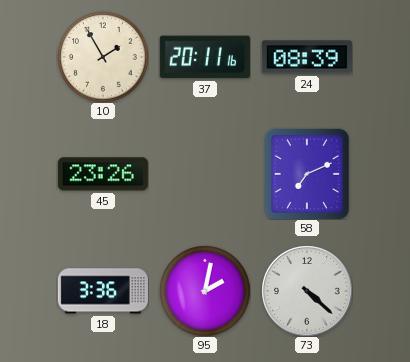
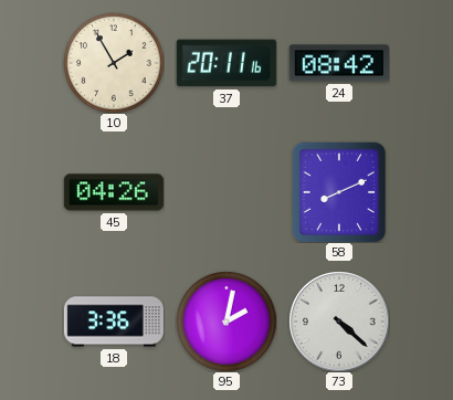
24: 08:39 -> 08:42
45: 23:26 -> 04:26
58: 7:11 -> 8:11
